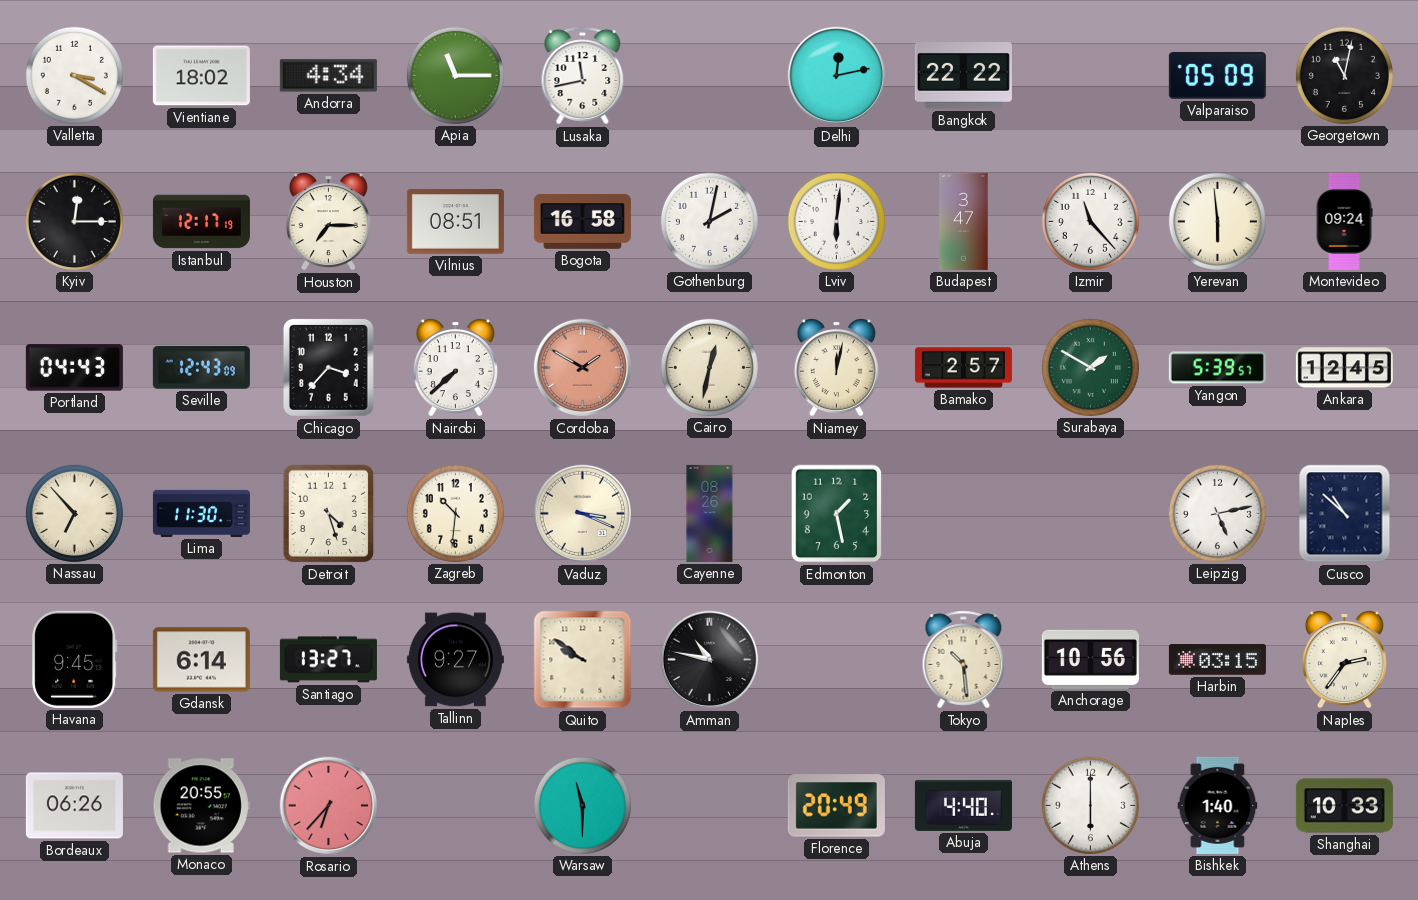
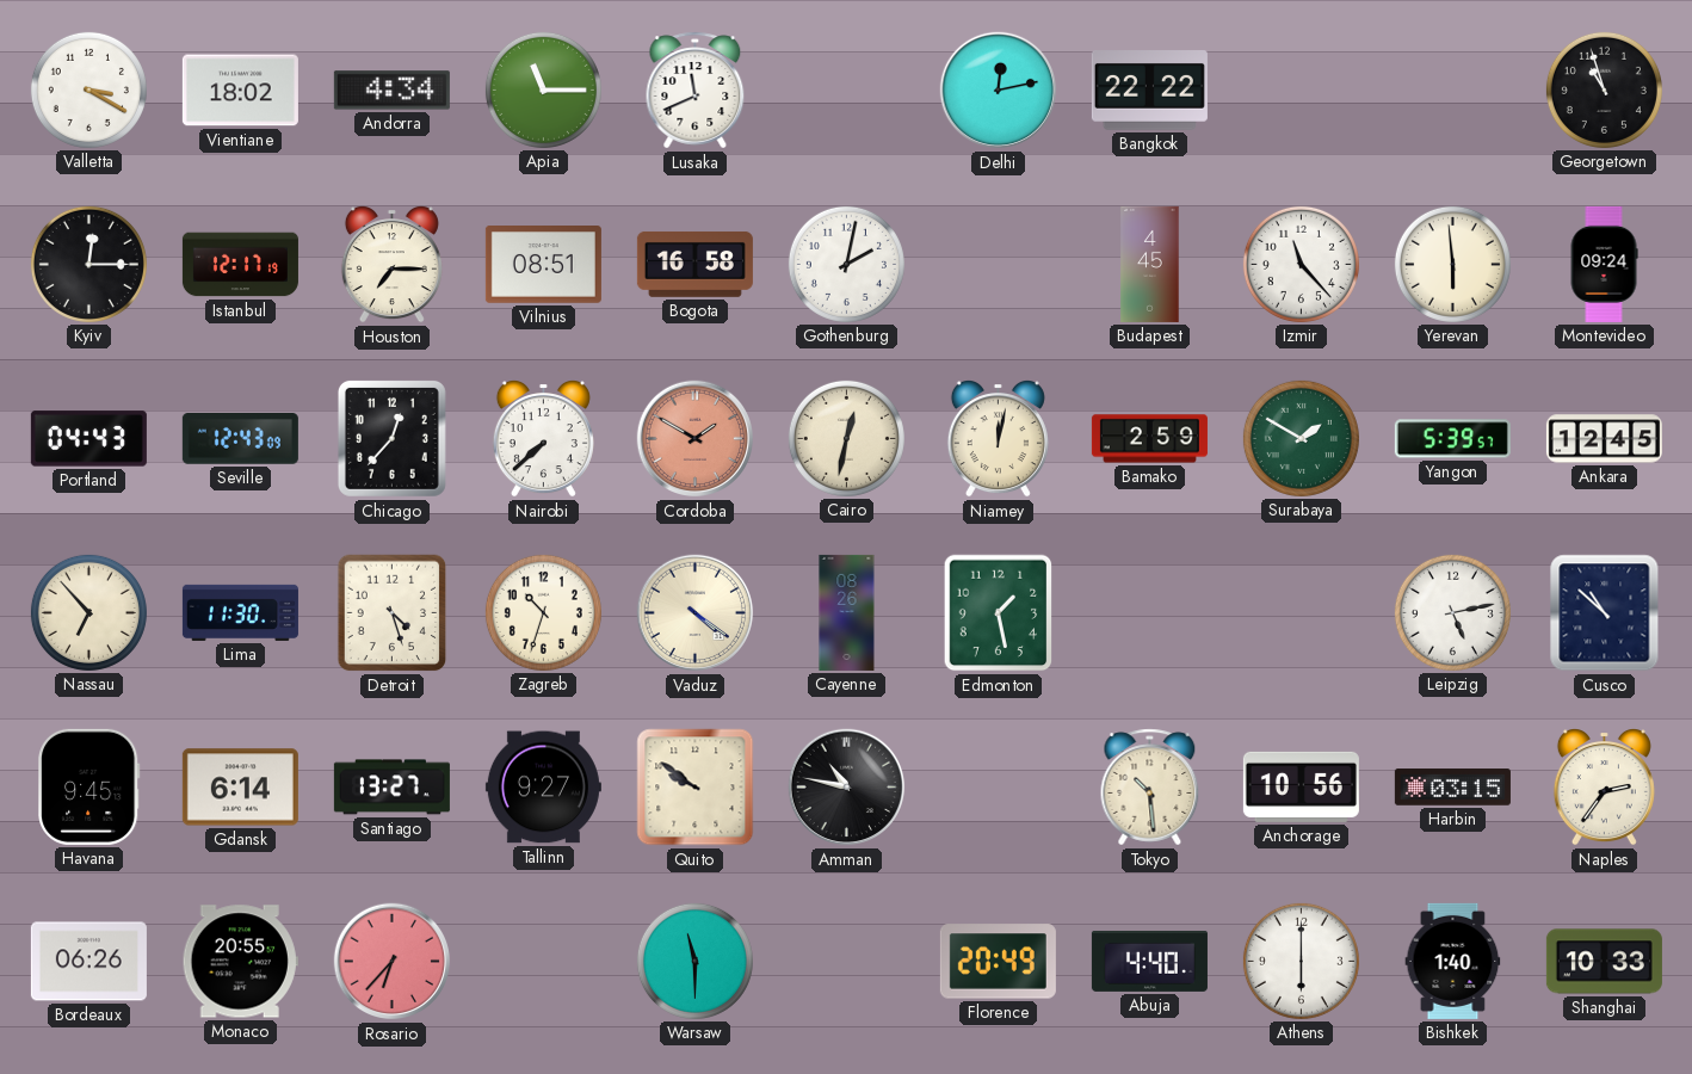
Lusaka: 11:43 -> 11:41
Valparaiso: 05:09 -> none
Georgetown: 11:02 -> 10:57
Lviv: 6:01 -> none
Budapest: 3:47 -> 4:45
Chicago: 3:37 -> 12:37
Bamako: 2:57 -> 2:59
Zagreb: 10:31 -> 10:33
Vaduz: 3:19 -> 4:21
